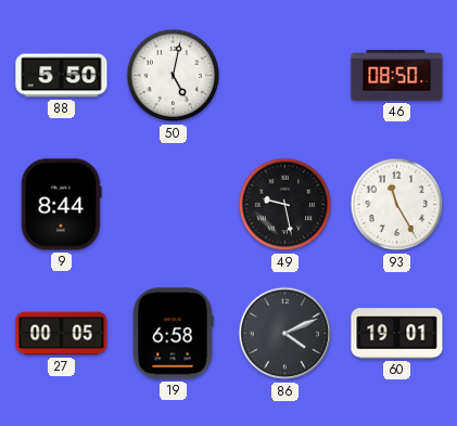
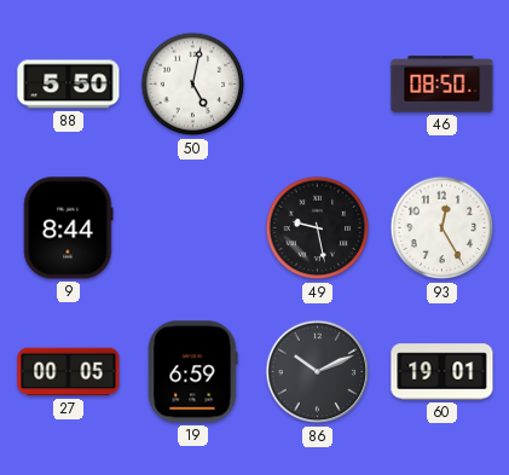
93: 11:25 -> 12:25
19: 6:58 -> 6:59
86: 4:11 -> 10:11
